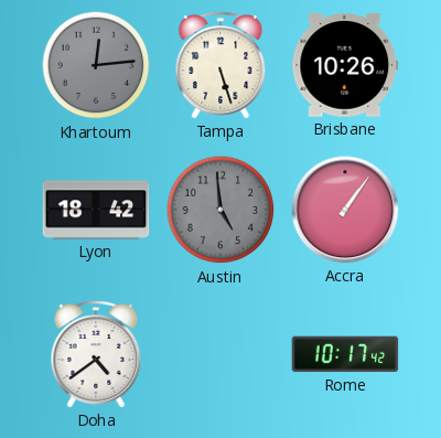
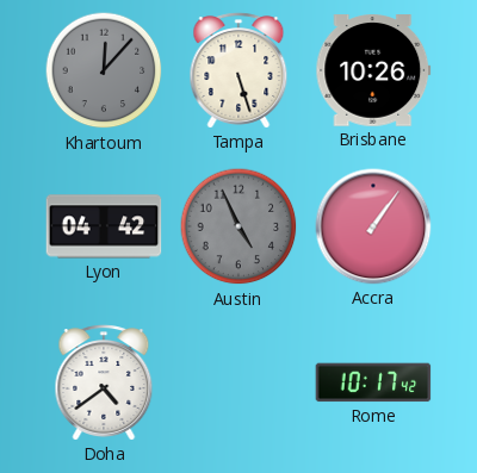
Khartoum: 12:14 -> 12:07
Lyon: 18:42 -> 04:42
Austin: 4:59 -> 4:56
